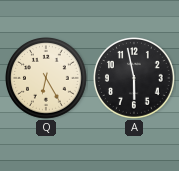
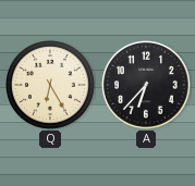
A: 5:58 -> 6:37
